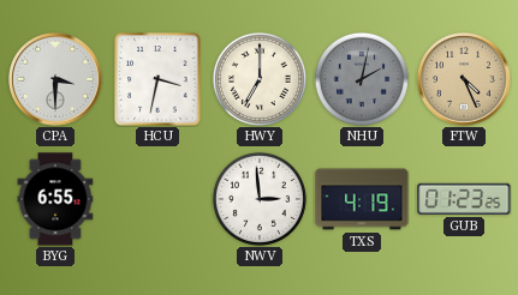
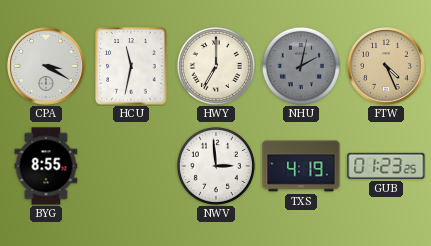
CPA: 3:30 -> 3:20
HCU: 3:32 -> 11:32
BYG: 6:55 -> 8:55
